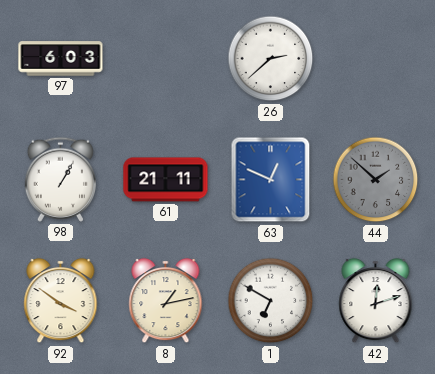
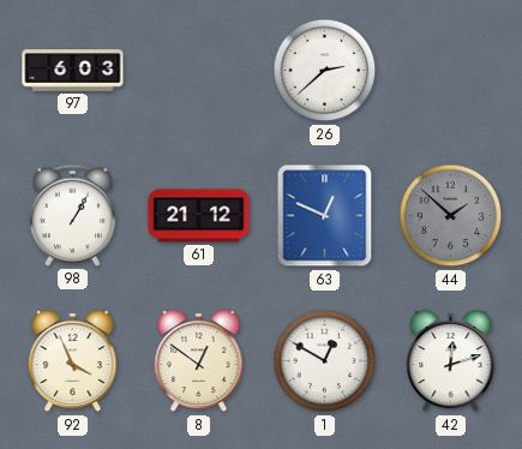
61: 21:11 -> 21:12
92: 3:51 -> 3:56
8: 1:13 -> 12:51
1: 6:50 -> 12:50
